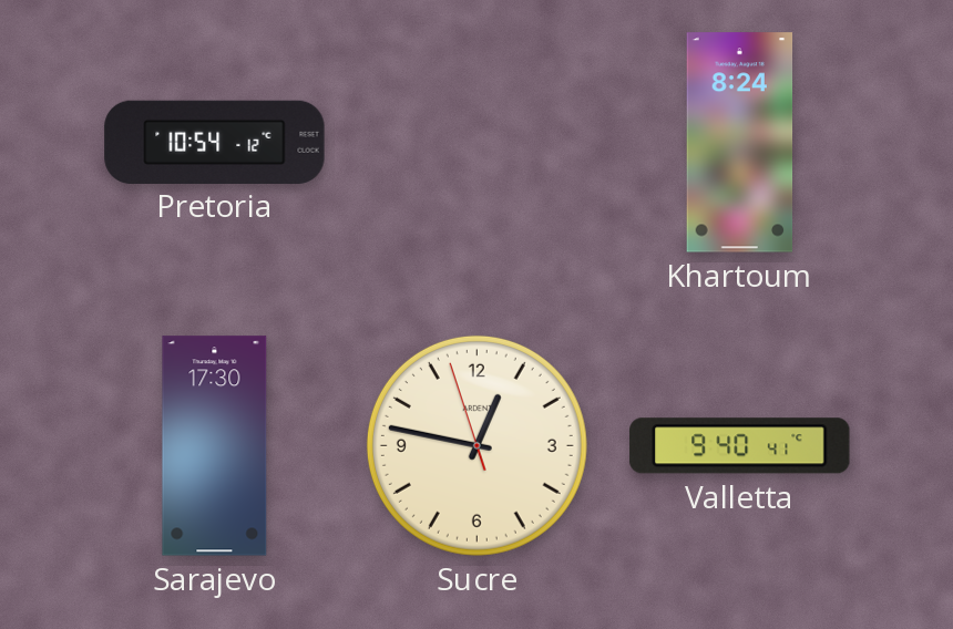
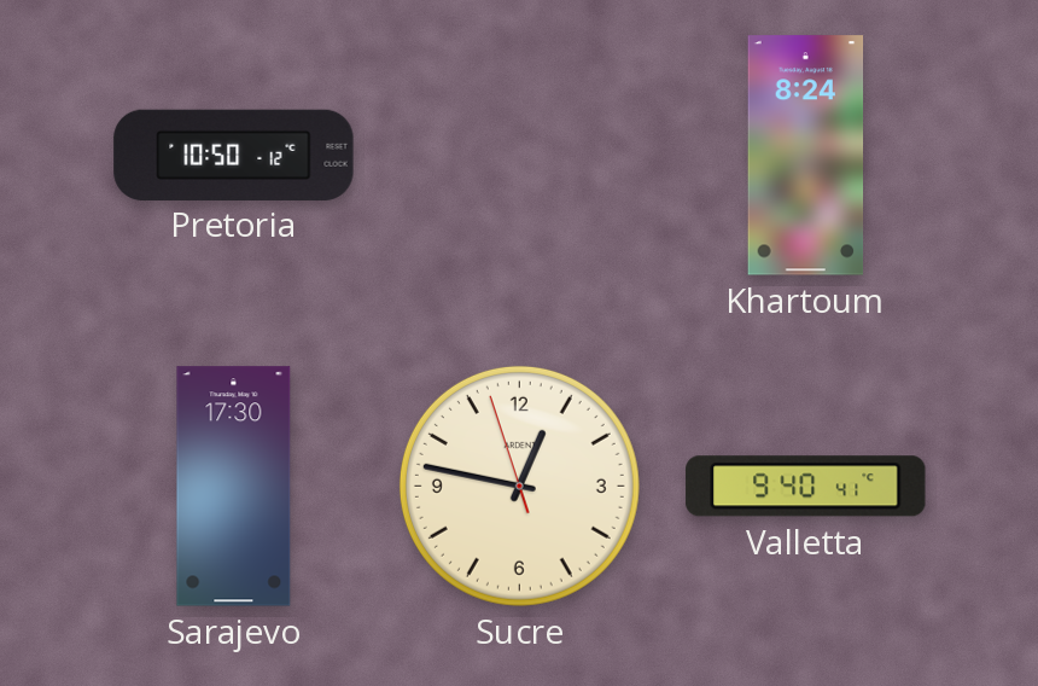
Pretoria: 10:54 -> 10:50
